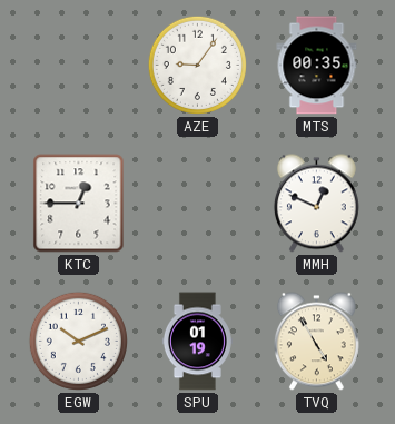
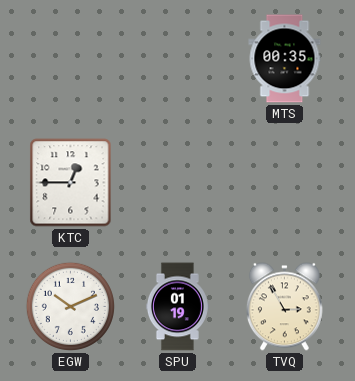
AZE: 9:06 -> none
MMH: 12:49 -> none
TVQ: 4:55 -> 2:55
